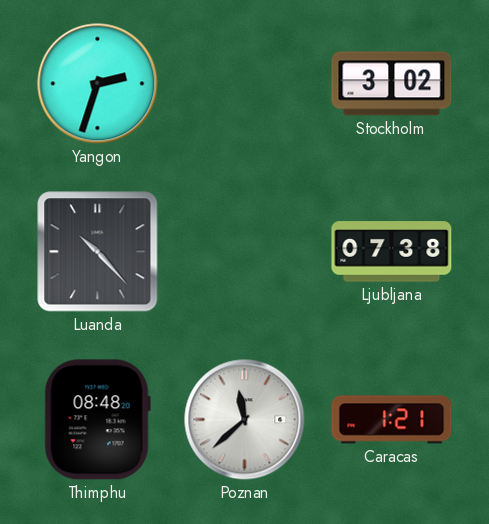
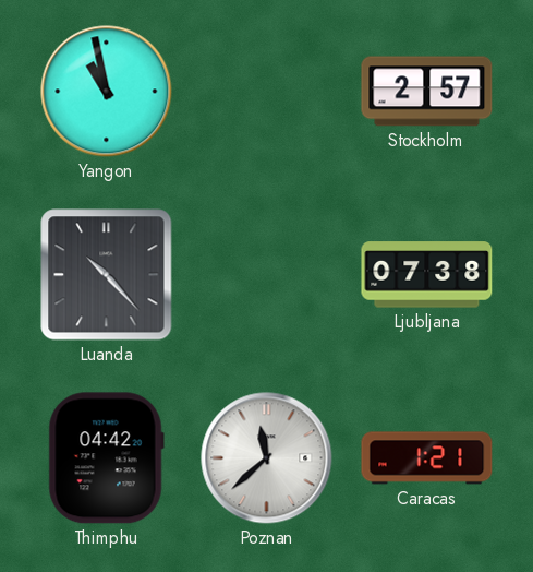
Yangon: 2:33 -> 10:58
Stockholm: 3:02 -> 2:57
Thimphu: 08:48 -> 04:42
